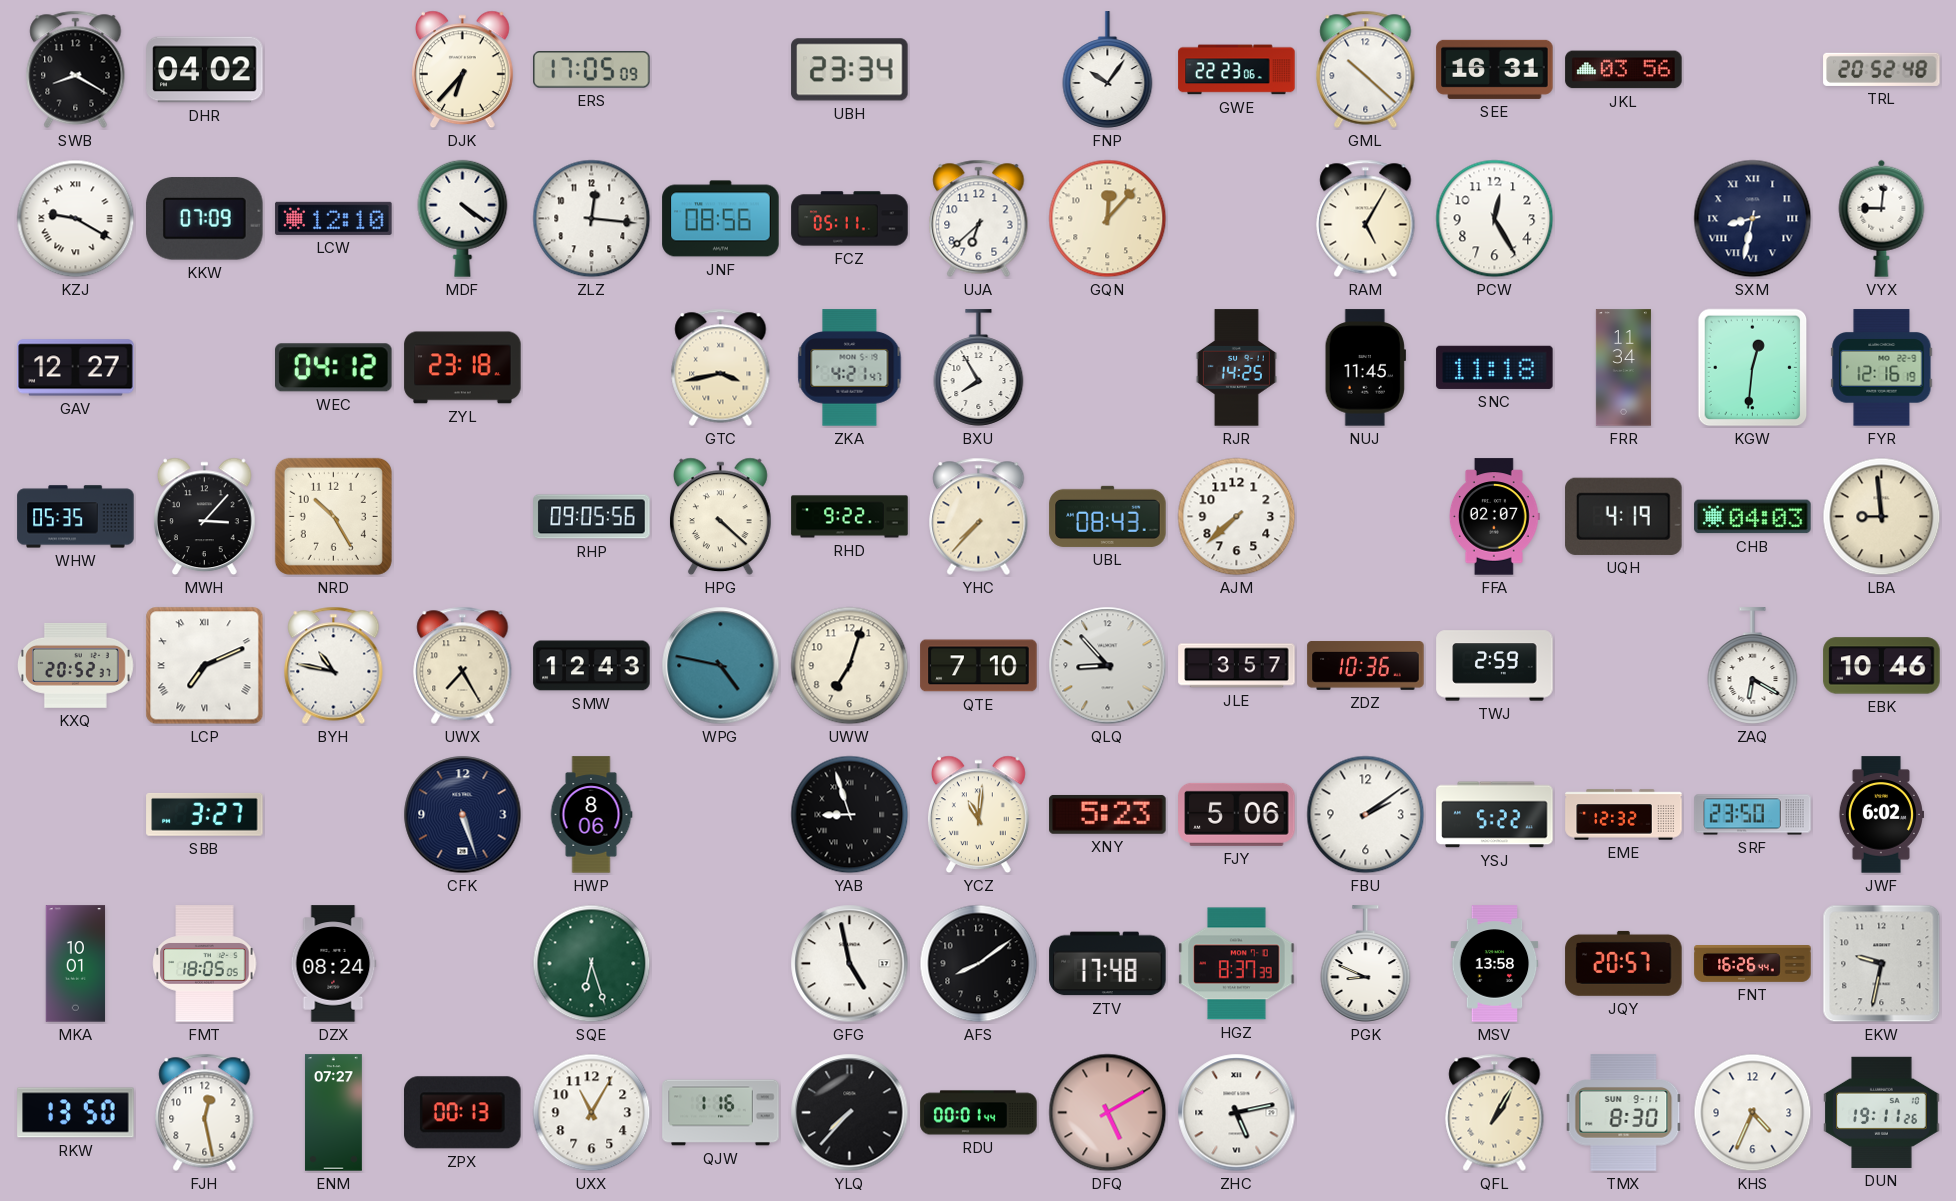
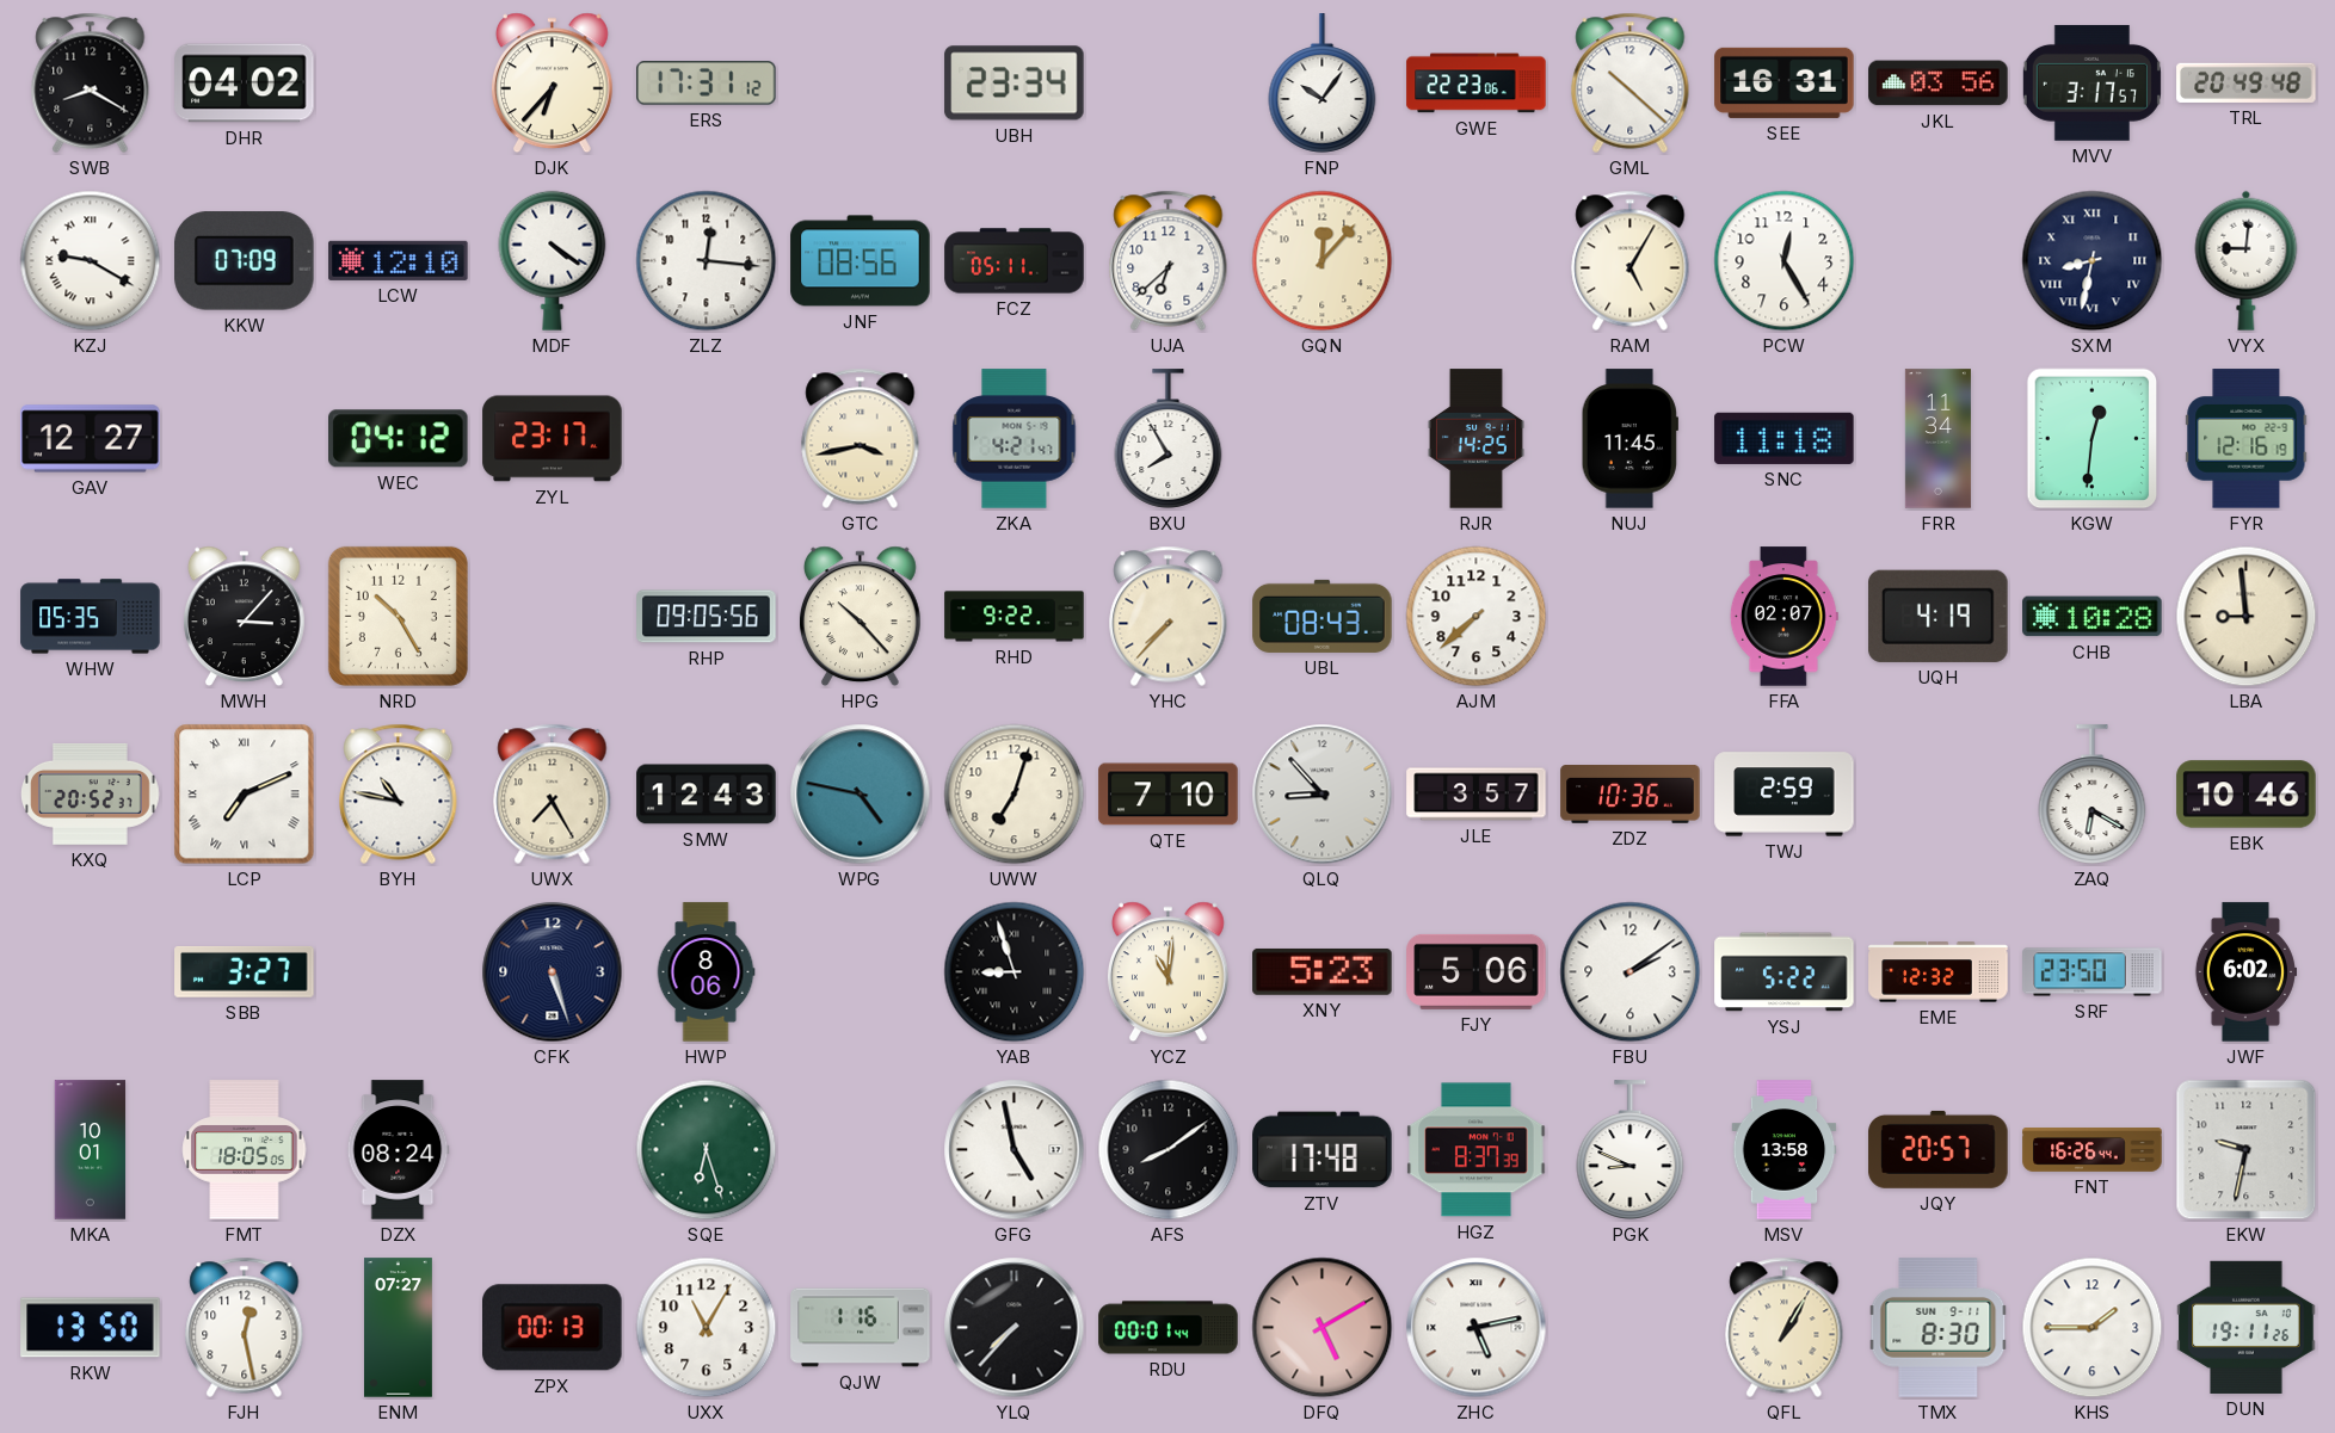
ERS: 17:05 -> 17:31
MVV: none -> 3:17
TRL: 20:52 -> 20:49
ZYL: 23:18 -> 23:17
HPG: 4:22 -> 10:23
CHB: 04:03 -> 10:28
KHS: 4:34 -> 1:45
